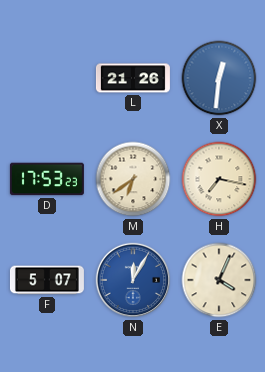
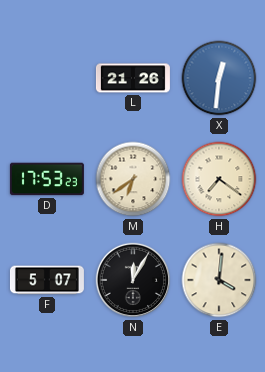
H: 7:17 -> 7:21
N dial: blue -> black
E: 4:04 -> 4:01
